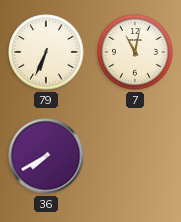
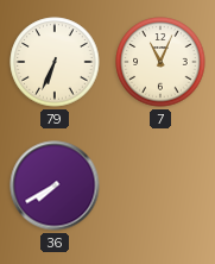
7: 11:02 -> 11:04
